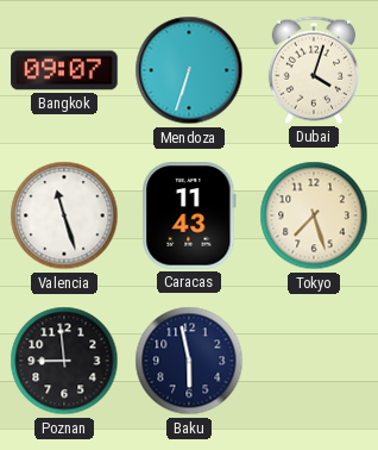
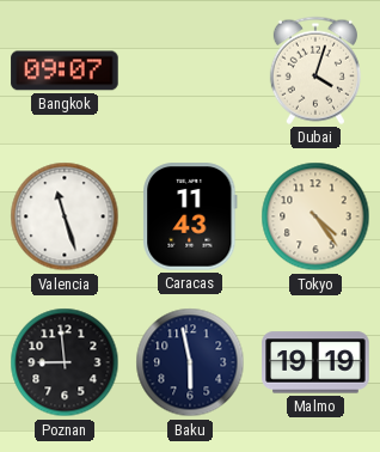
Mendoza: 6:33 -> none
Tokyo: 7:27 -> 4:24
Malmo: none -> 19:19
